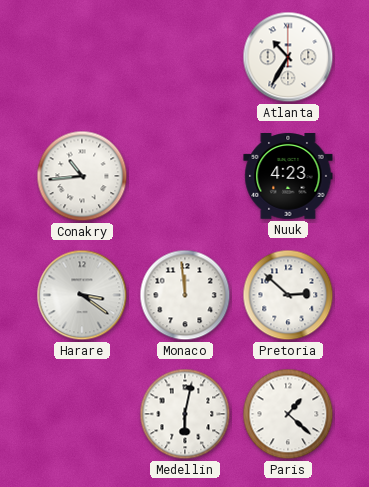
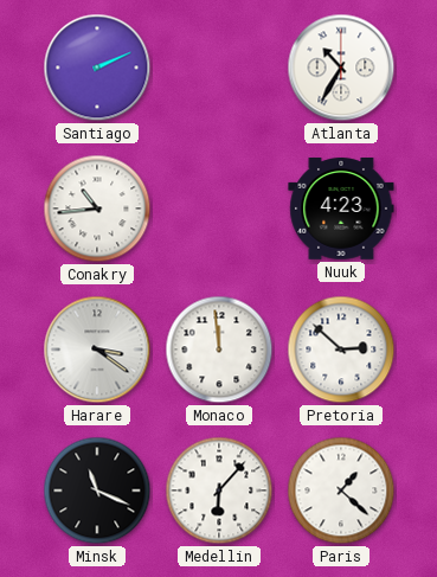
Santiago: none -> 2:11
Minsk: none -> 11:19
Medellin: 6:02 -> 6:07
